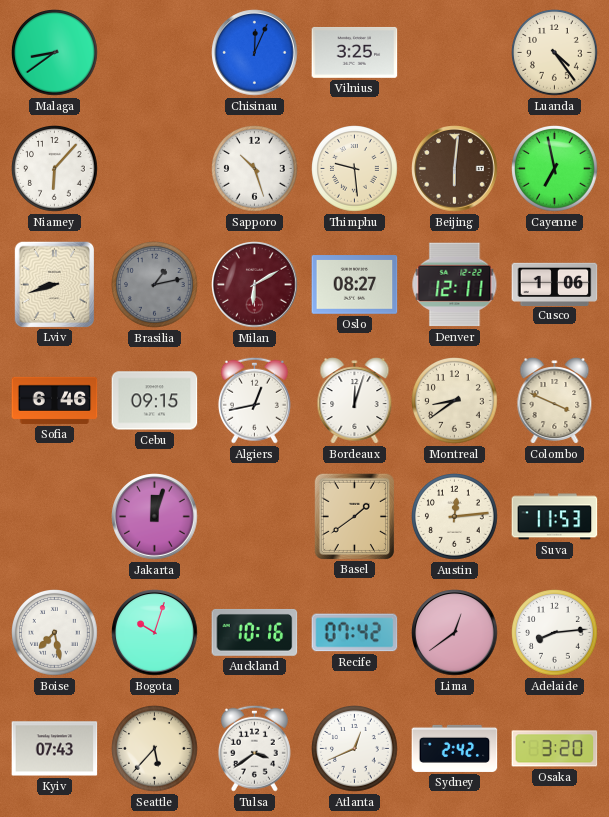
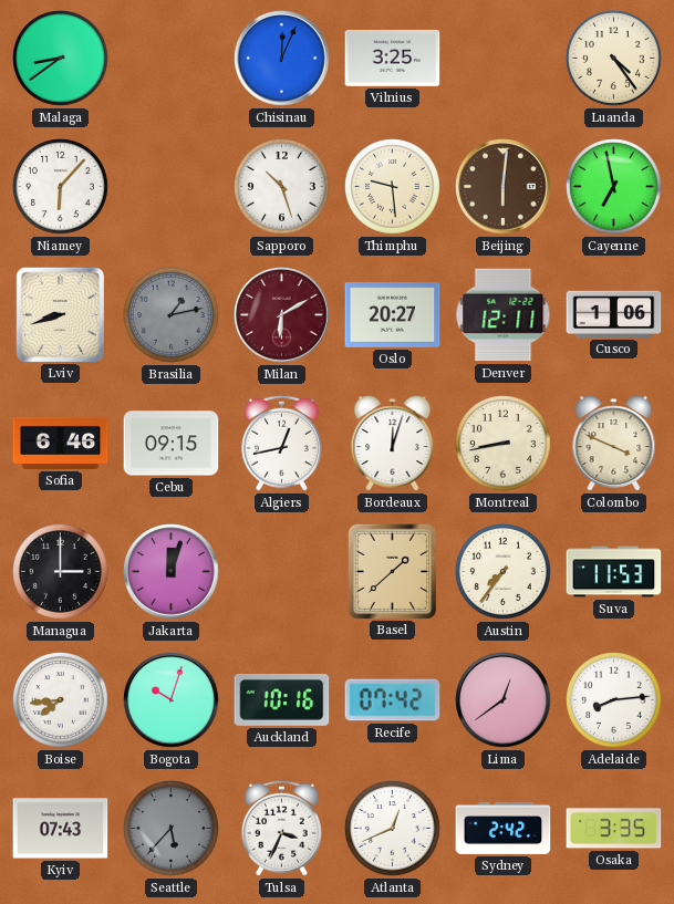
Oslo: 08:27 -> 20:27
Montreal: 8:39 -> 8:43
Managua: none -> 3:00
Basel: 1:39 -> 1:38
Austin: 12:14 -> 7:36
Boise: 7:28 -> 7:44
Seattle dial: cream -> grey
Tulsa: 3:39 -> 3:34
Osaka: 3:20 -> 3:35
